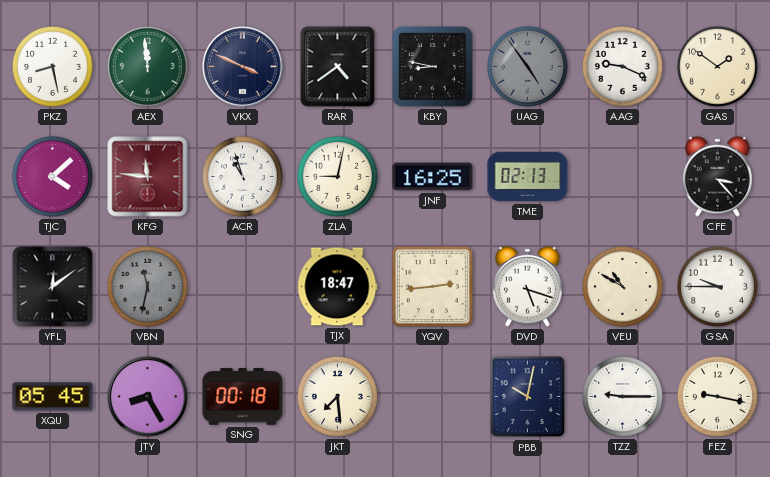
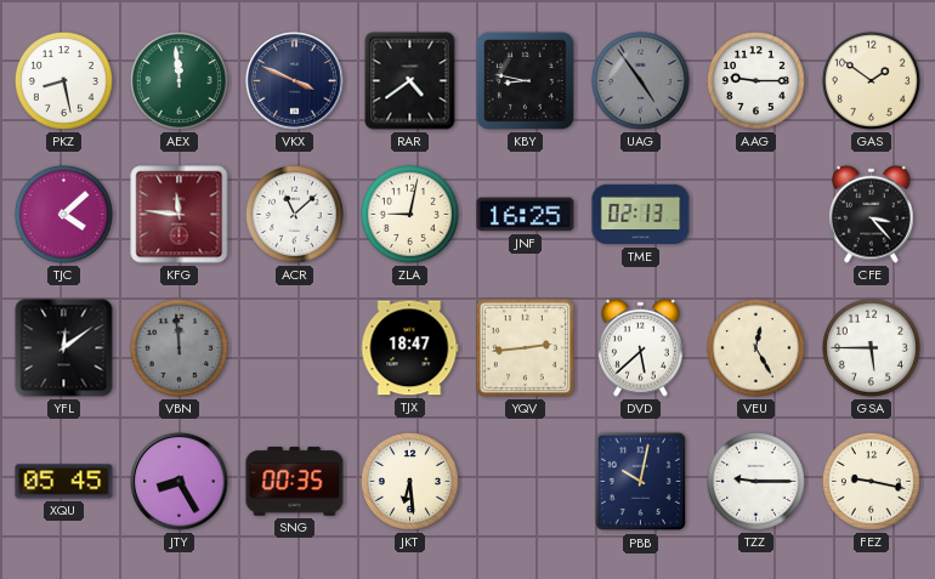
AAG: 9:19 -> 9:15
ACR: 10:57 -> 11:08
VBN: 11:32 -> 11:59
DVD: 5:18 -> 5:38
VEU: 10:50 -> 12:25
GSA: 9:45 -> 5:45
SNG: 00:18 -> 00:35
JKT: 7:29 -> 6:29
